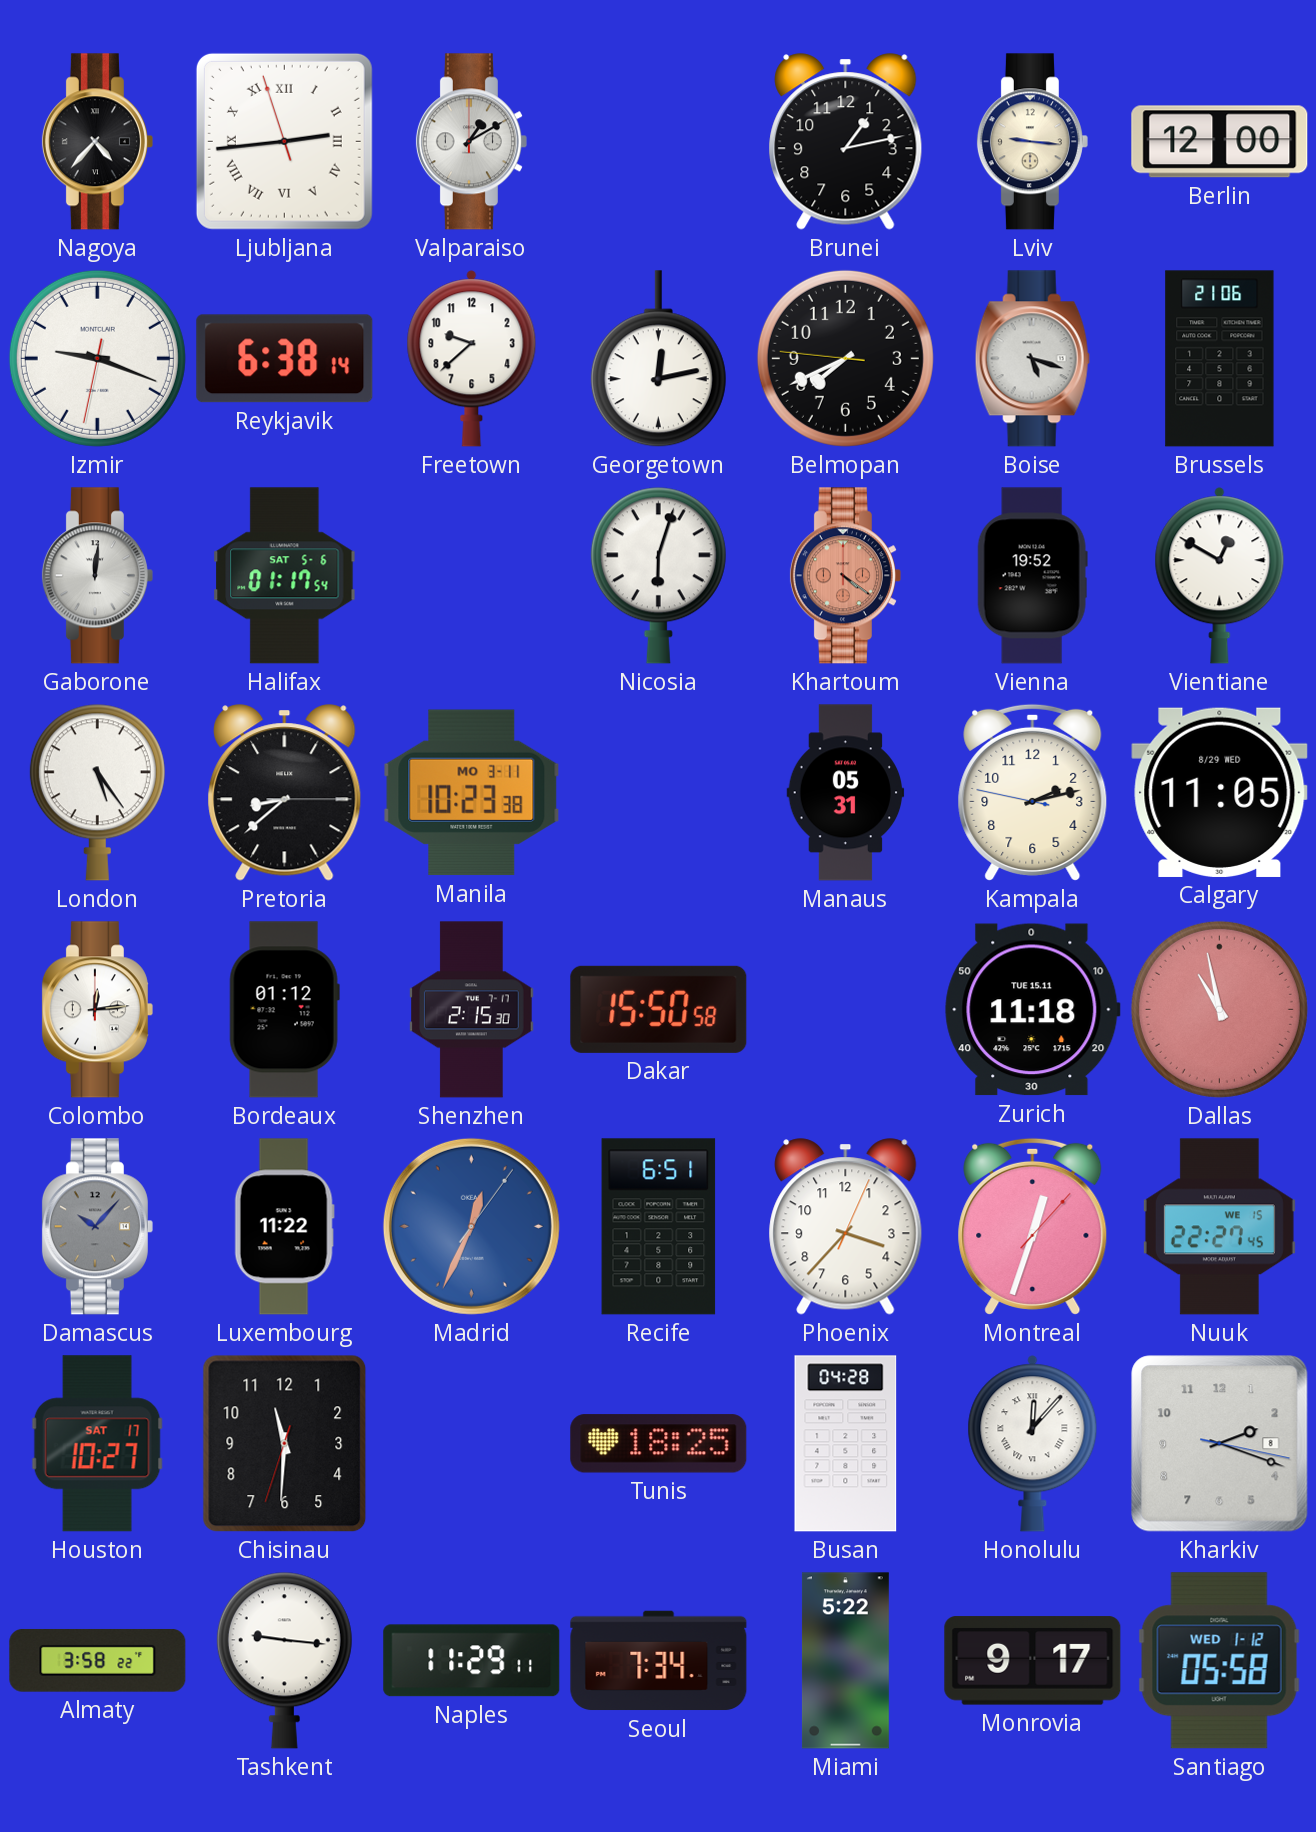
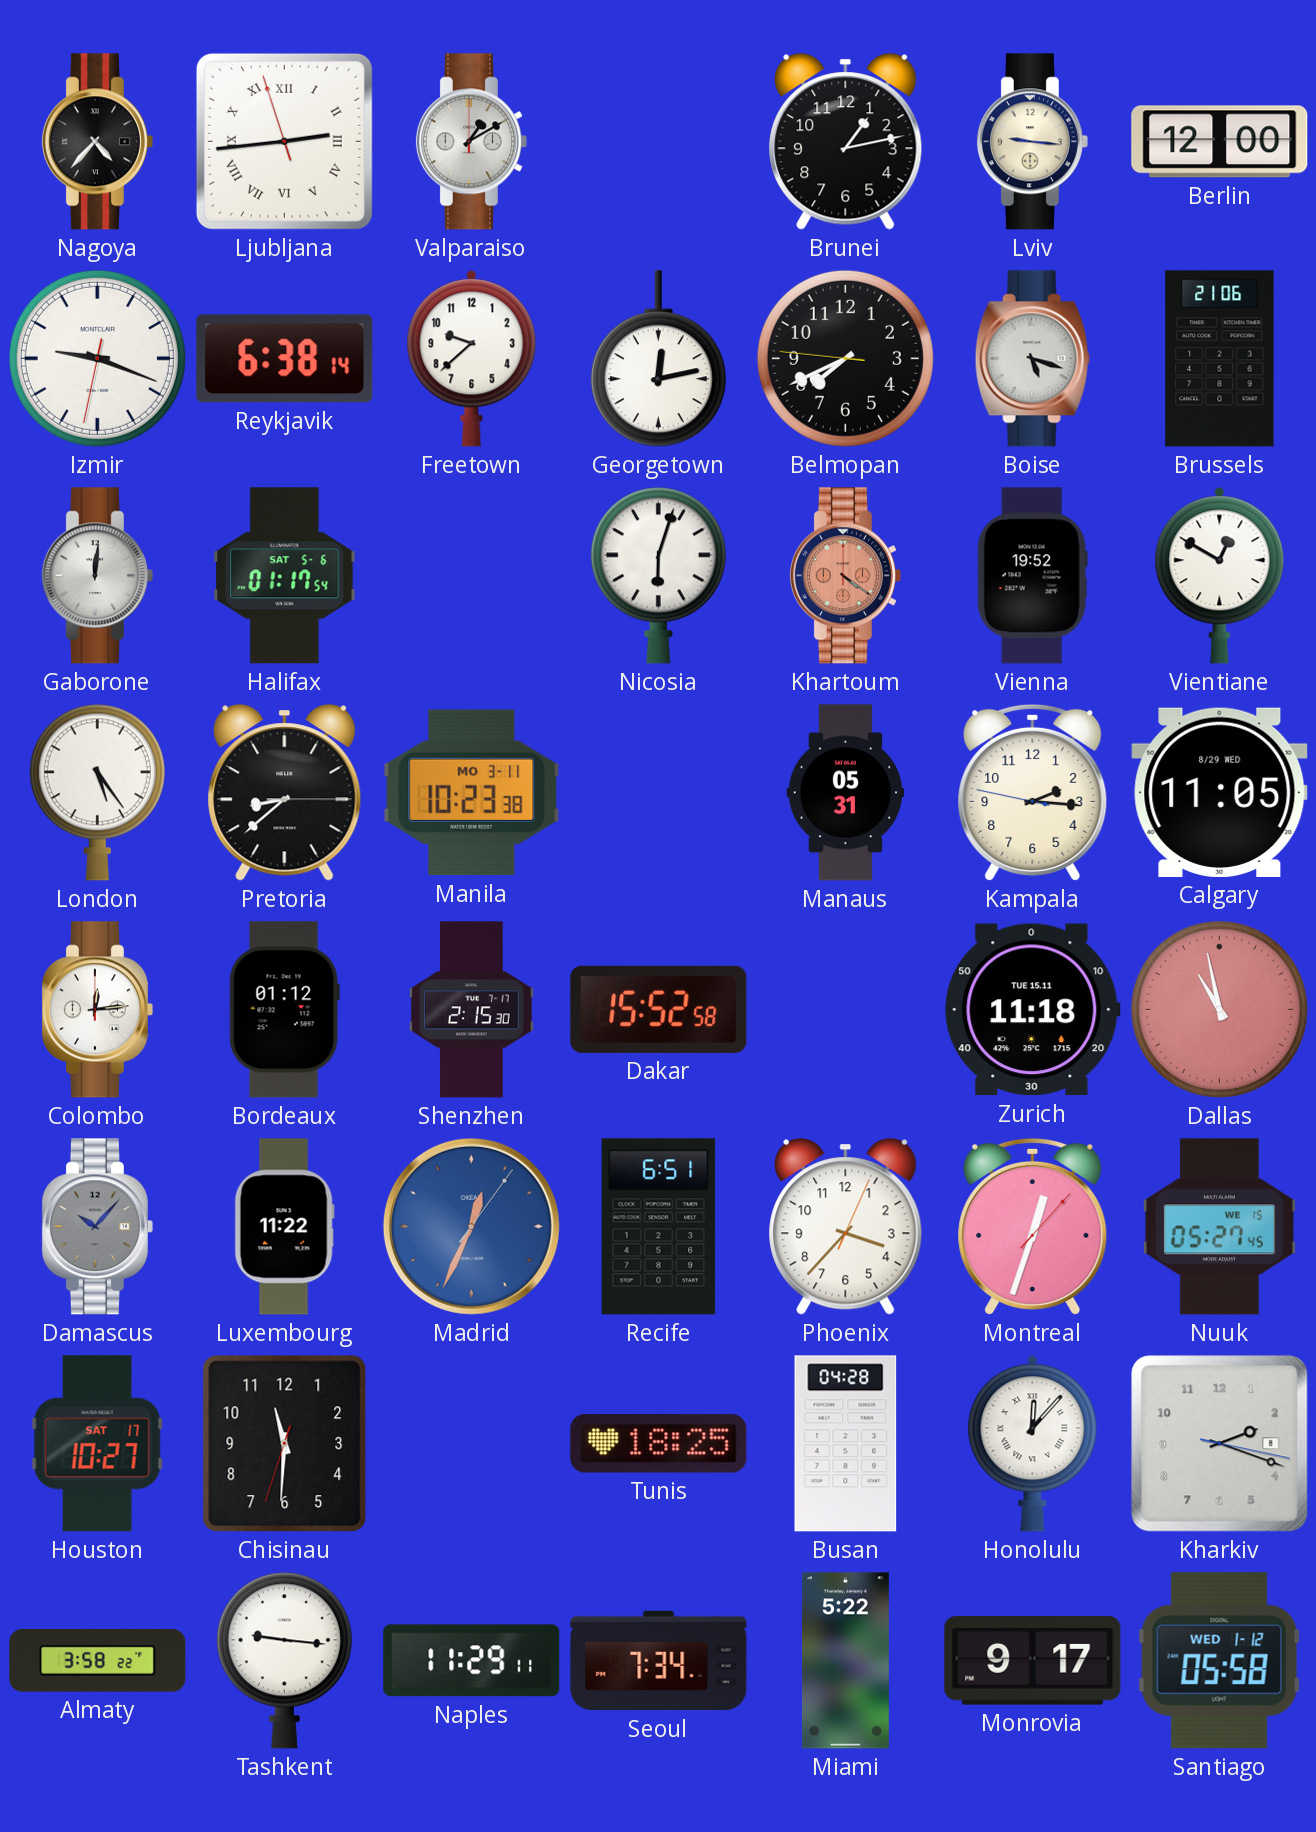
Kampala: 2:12 -> 2:15
Dakar: 15:50 -> 15:52
Nuuk: 22:27 -> 05:27
